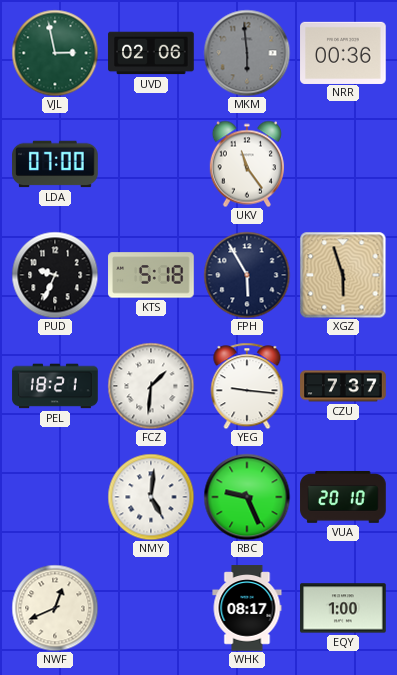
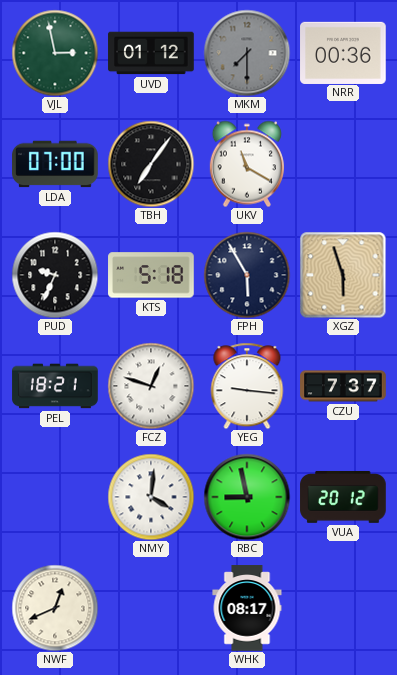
UVD: 02:06 -> 01:12
MKM: 5:59 -> 7:30
TBH: none -> 7:06
UKV: 11:24 -> 11:20
FCZ: 1:31 -> 12:48
NMY: 5:01 -> 4:01
RBC: 9:26 -> 8:58
VUA: 20:10 -> 20:12
EQY: 1:00 -> none
